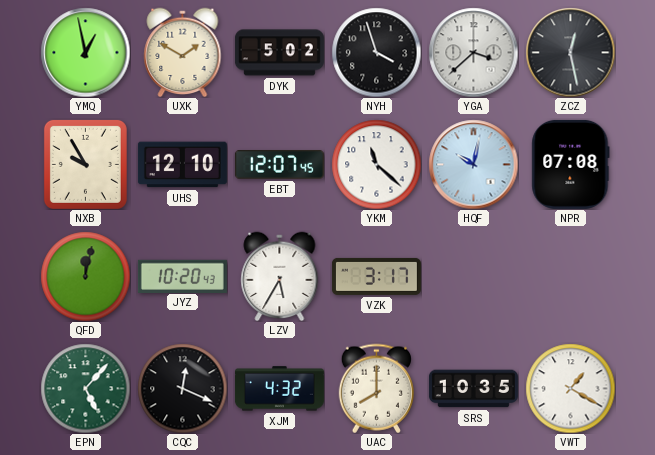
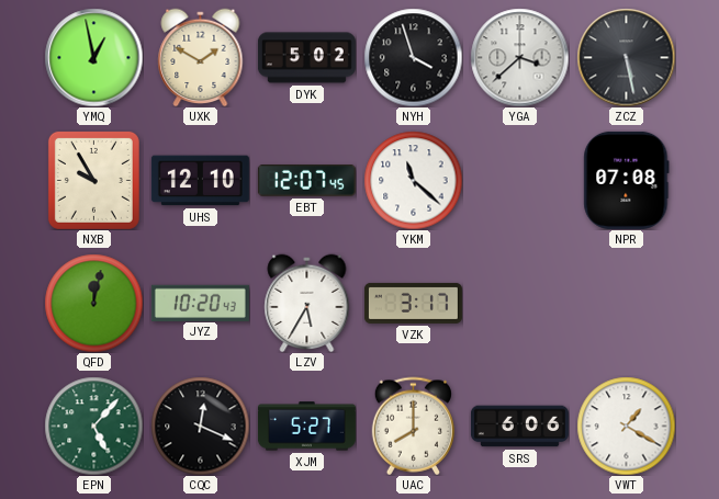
ZCZ: 12:28 -> 5:28
HQF: 10:02 -> none
XJM: 4:32 -> 5:27
SRS: 10:35 -> 6:06
